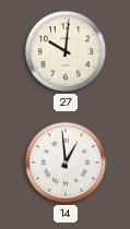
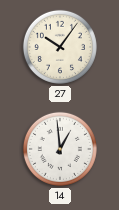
27: 10:01 -> 10:06
